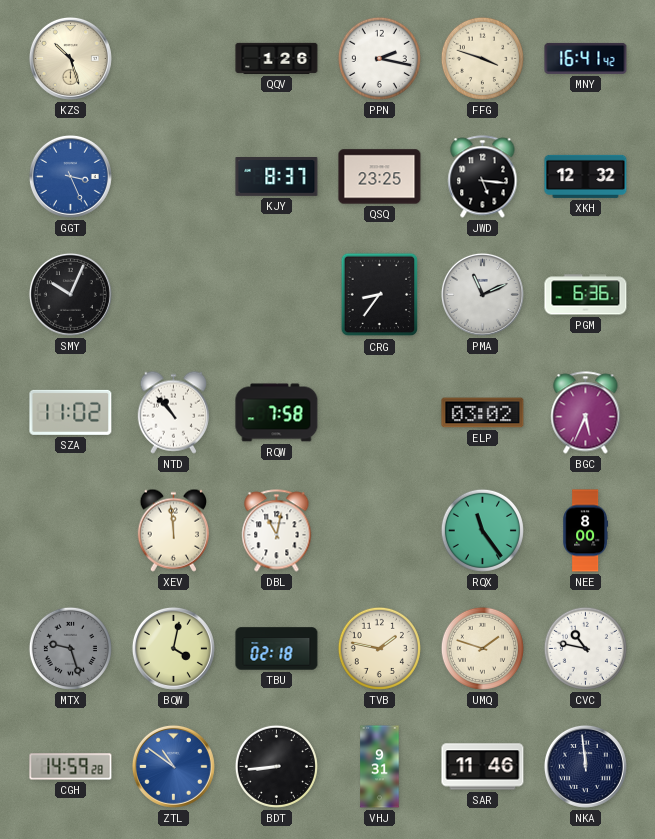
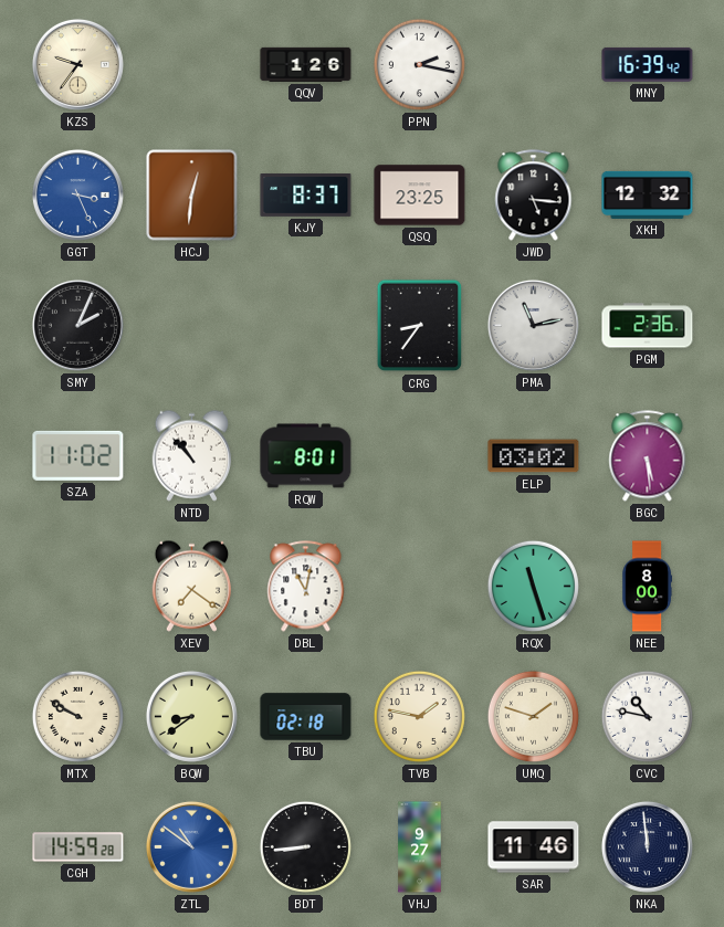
KZS: 10:27 -> 9:36
FFG: 3:48 -> none
MNY: 16:41 -> 16:39
HCJ: none -> 12:31
SMY: 10:04 -> 2:04
PMA: 11:11 -> 11:13
PGM: 6:36 -> 2:36
RQW: 7:58 -> 8:01
BGC: 5:34 -> 5:29
XEV: 11:59 -> 7:21
RQX: 11:24 -> 11:27
MTX: 9:27 -> 9:50
MTX dial: grey -> cream
BQW: 4:02 -> 8:39
VHJ: 9:31 -> 9:27
